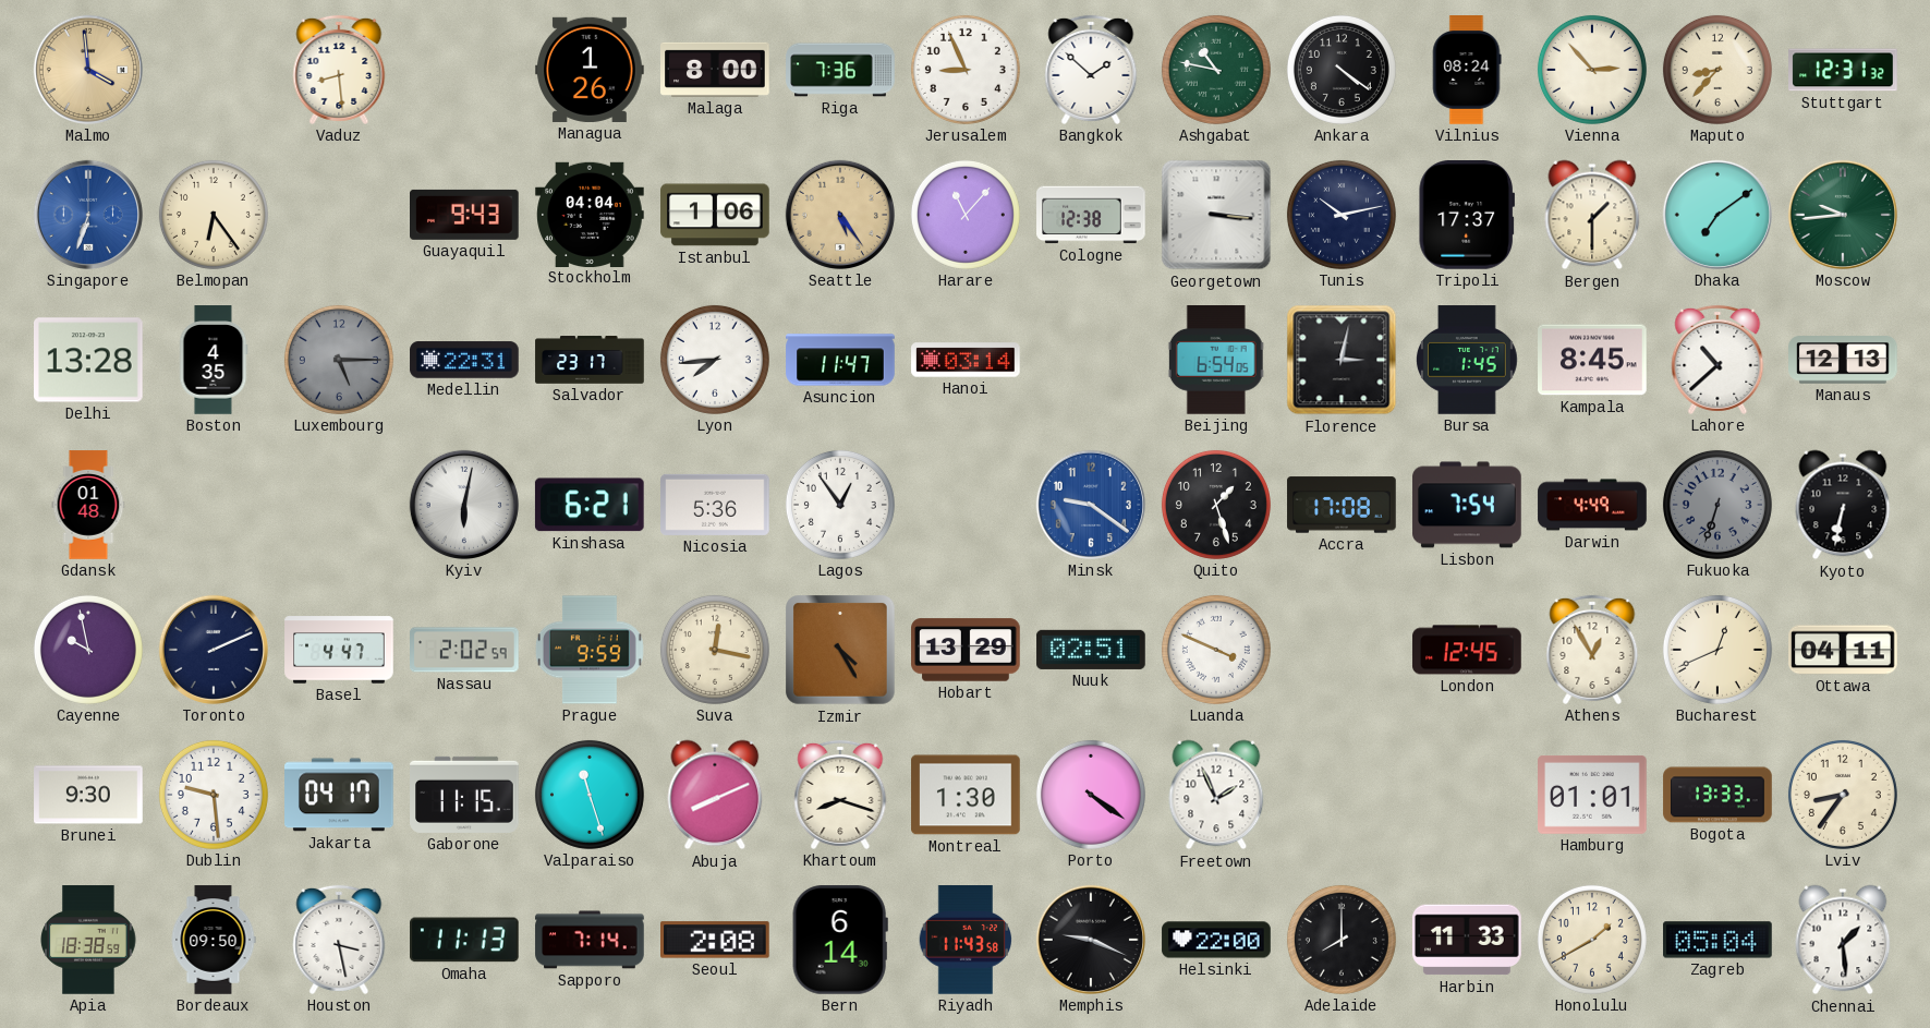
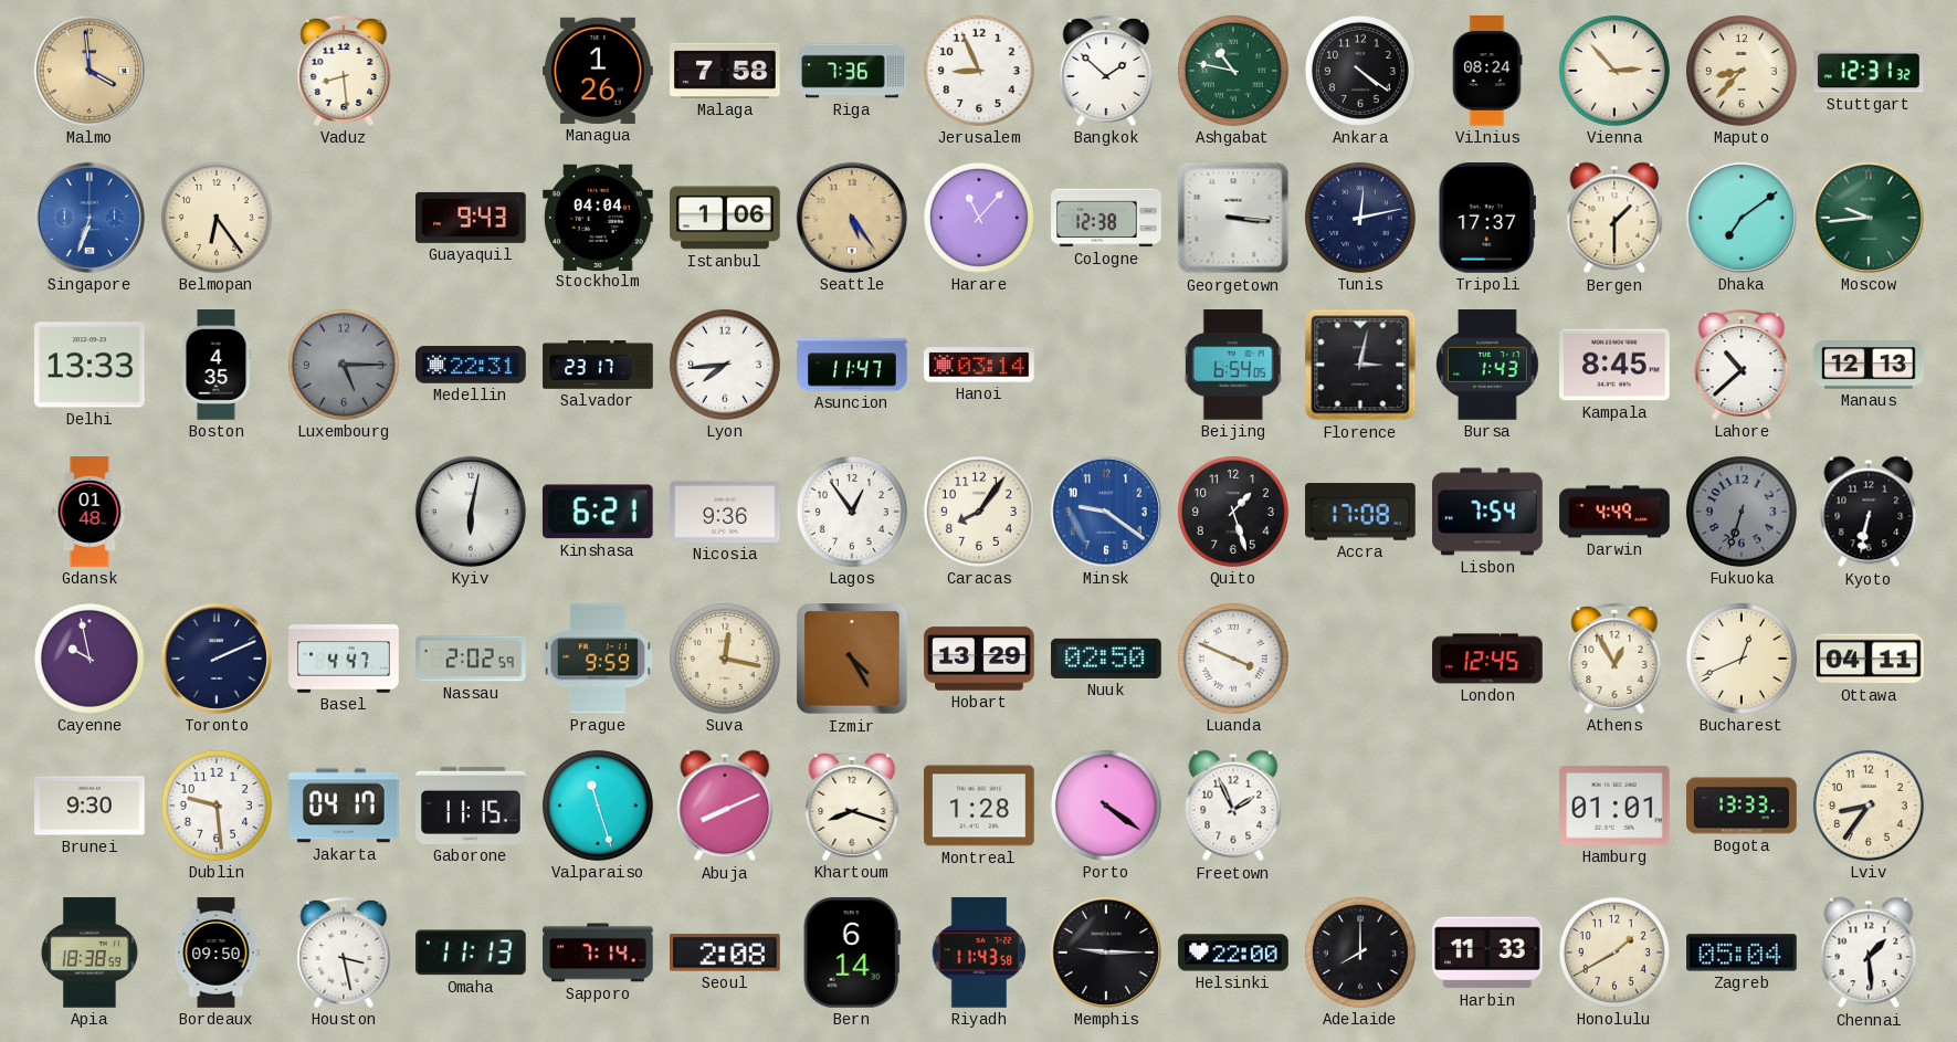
Malaga: 8:00 -> 7:58
Tunis: 10:13 -> 12:13
Delhi: 13:28 -> 13:33
Bursa: 1:45 -> 1:43
Nicosia: 5:36 -> 9:36
Caracas: none -> 8:06
Nuuk: 02:51 -> 02:50
Montreal: 1:30 -> 1:28
Memphis: 9:19 -> 9:15
